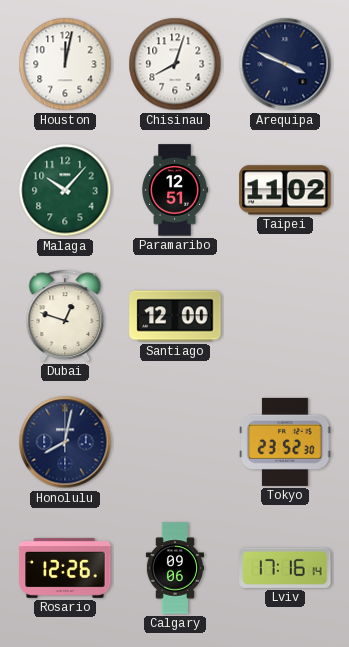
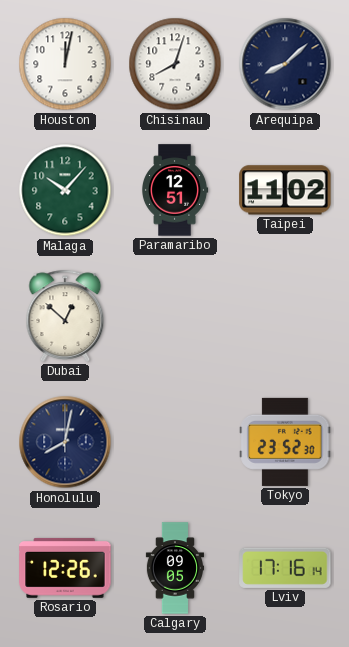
Arequipa: 3:49 -> 8:08
Dubai: 12:48 -> 12:52
Santiago: 12:00 -> none
Calgary: 09:06 -> 09:05
